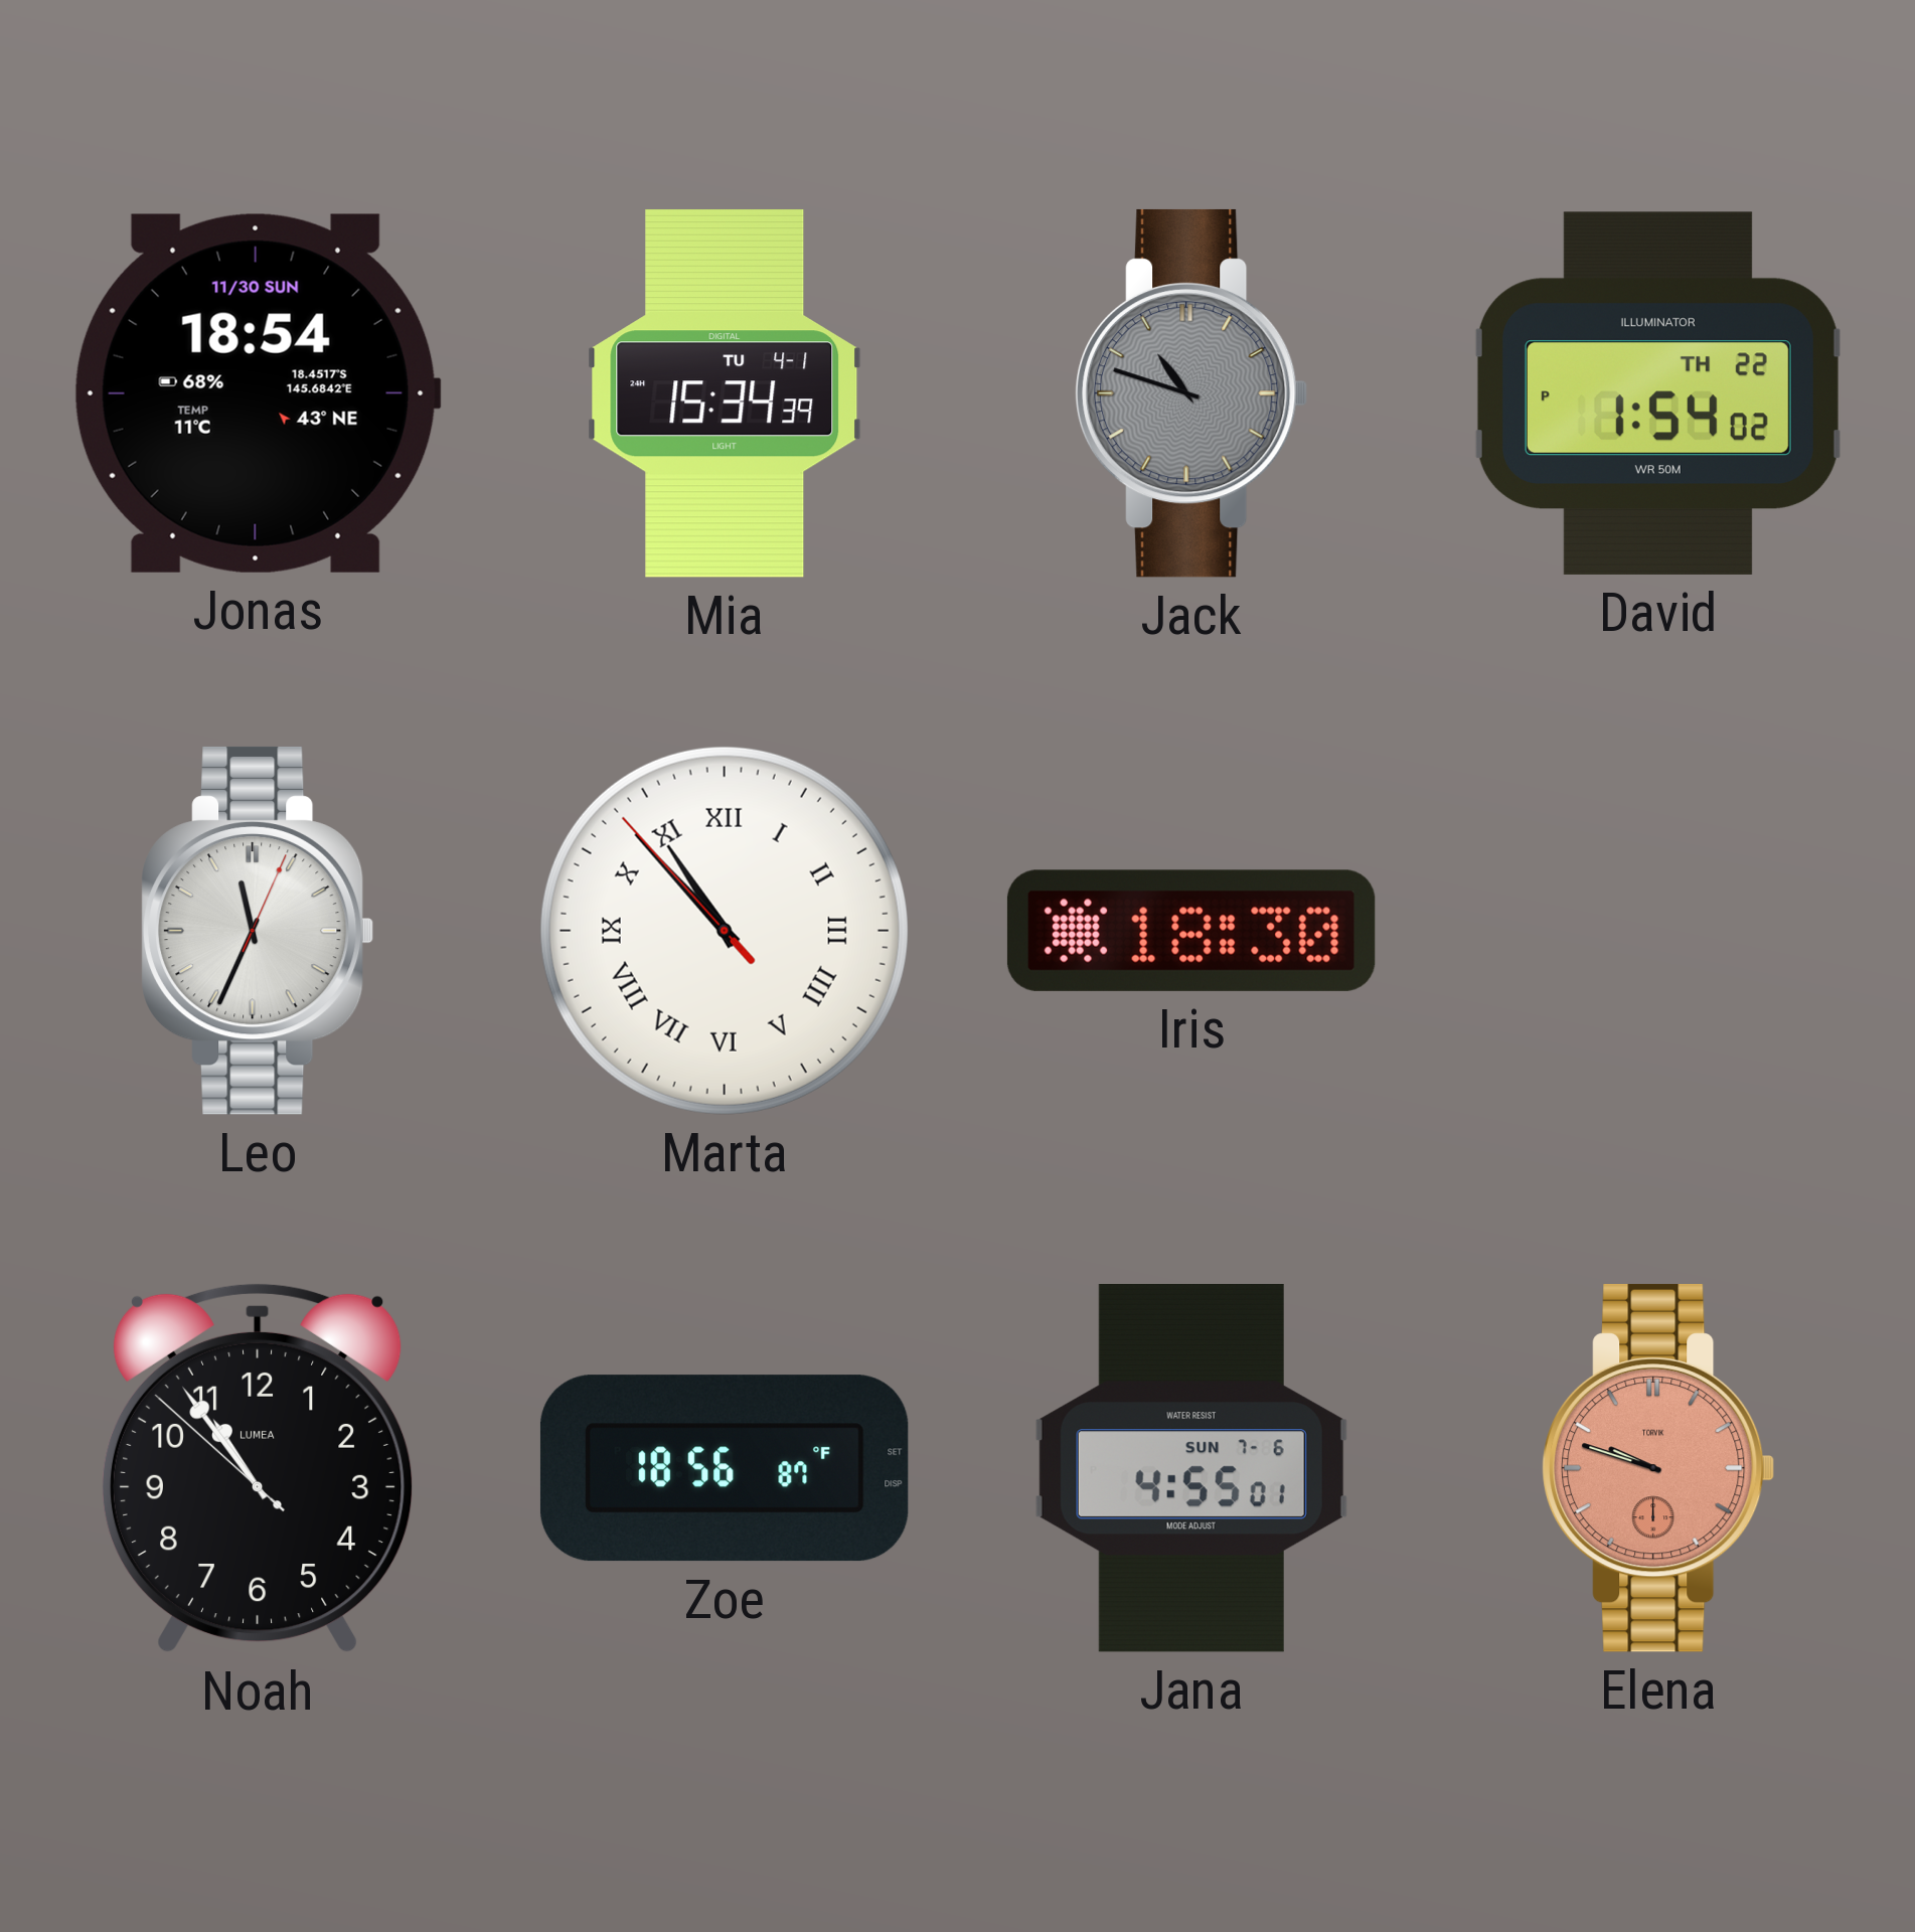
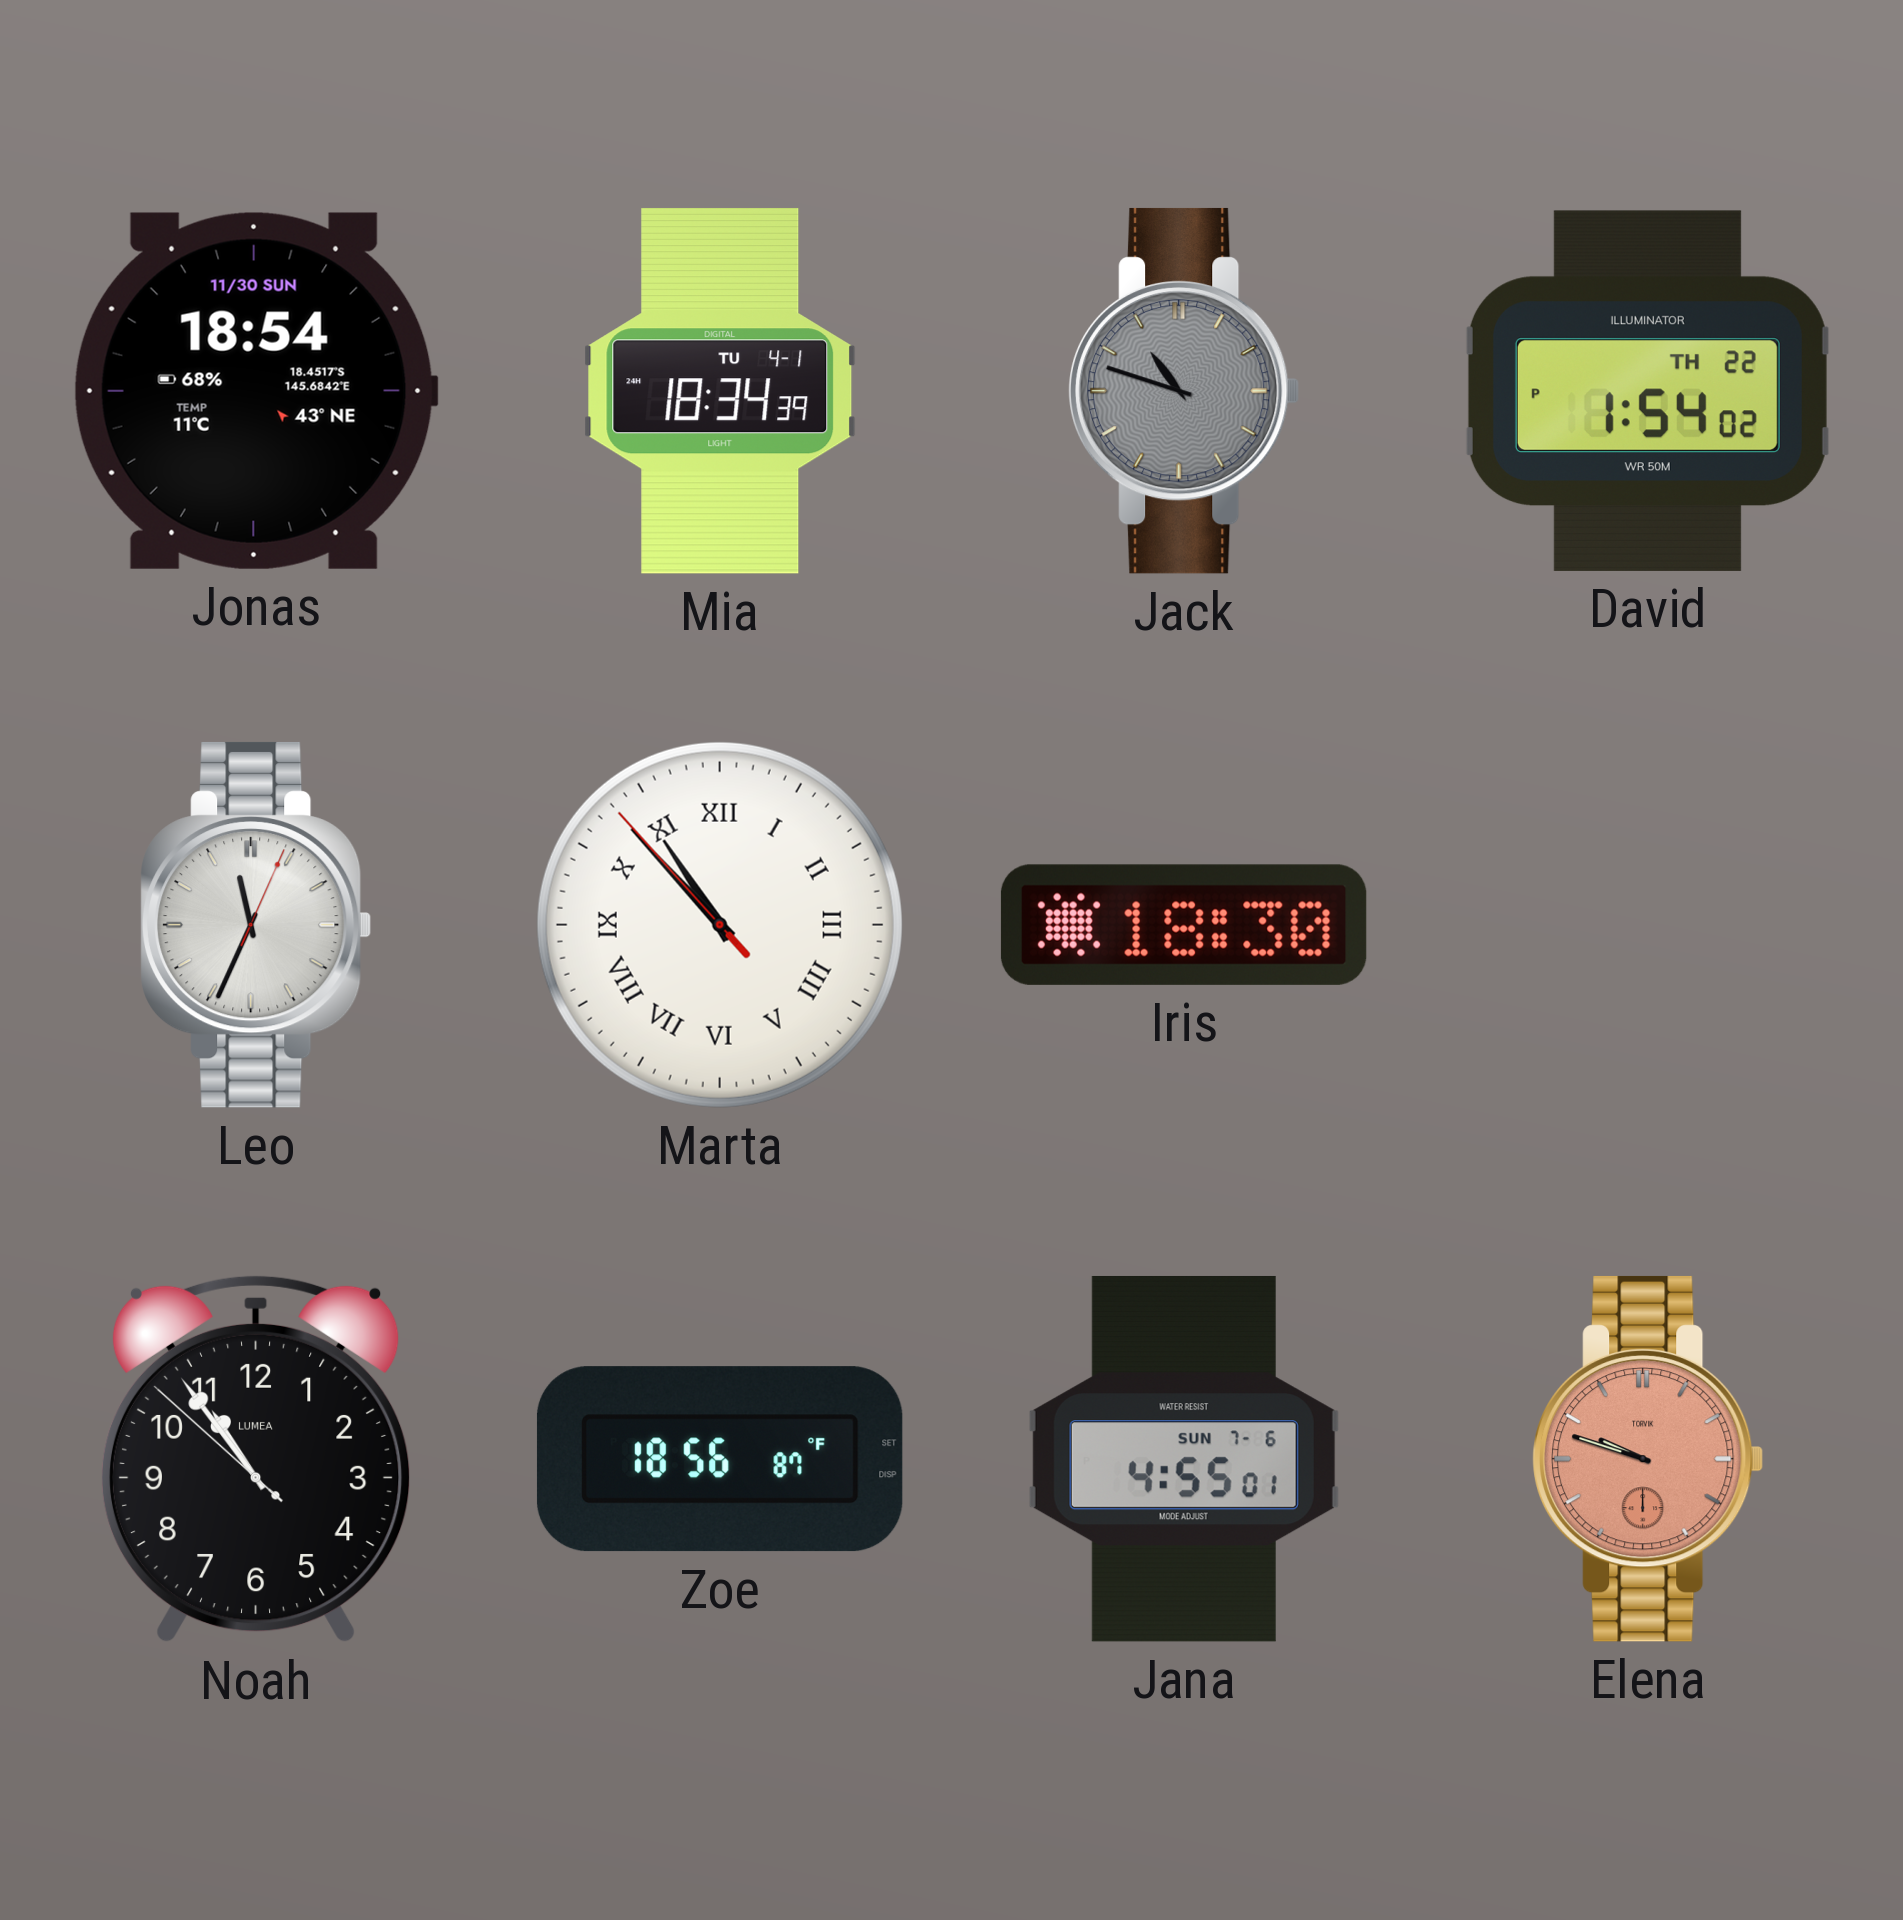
Mia: 15:34 -> 18:34
